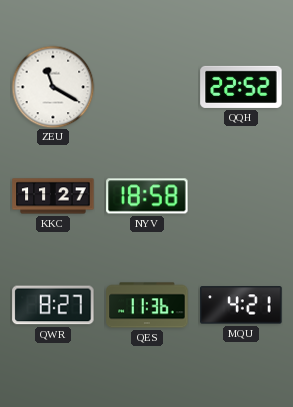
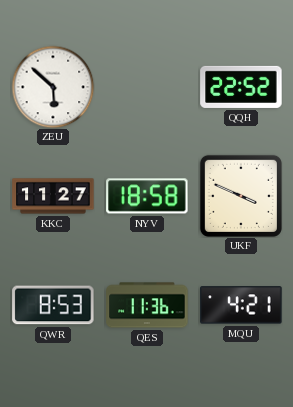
ZEU: 11:20 -> 5:52
UKF: none -> 3:49
QWR: 8:27 -> 8:53
